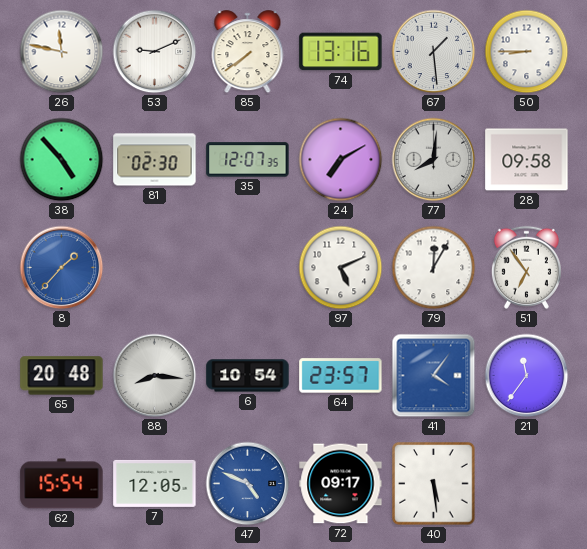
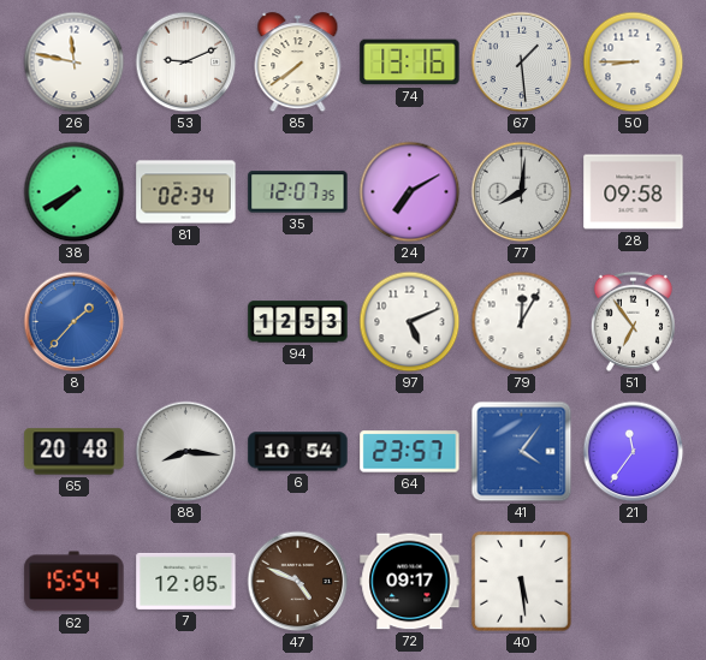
38: 4:53 -> 7:40
81: 02:30 -> 02:34
94: none -> 12:53
47 dial: blue -> brown
